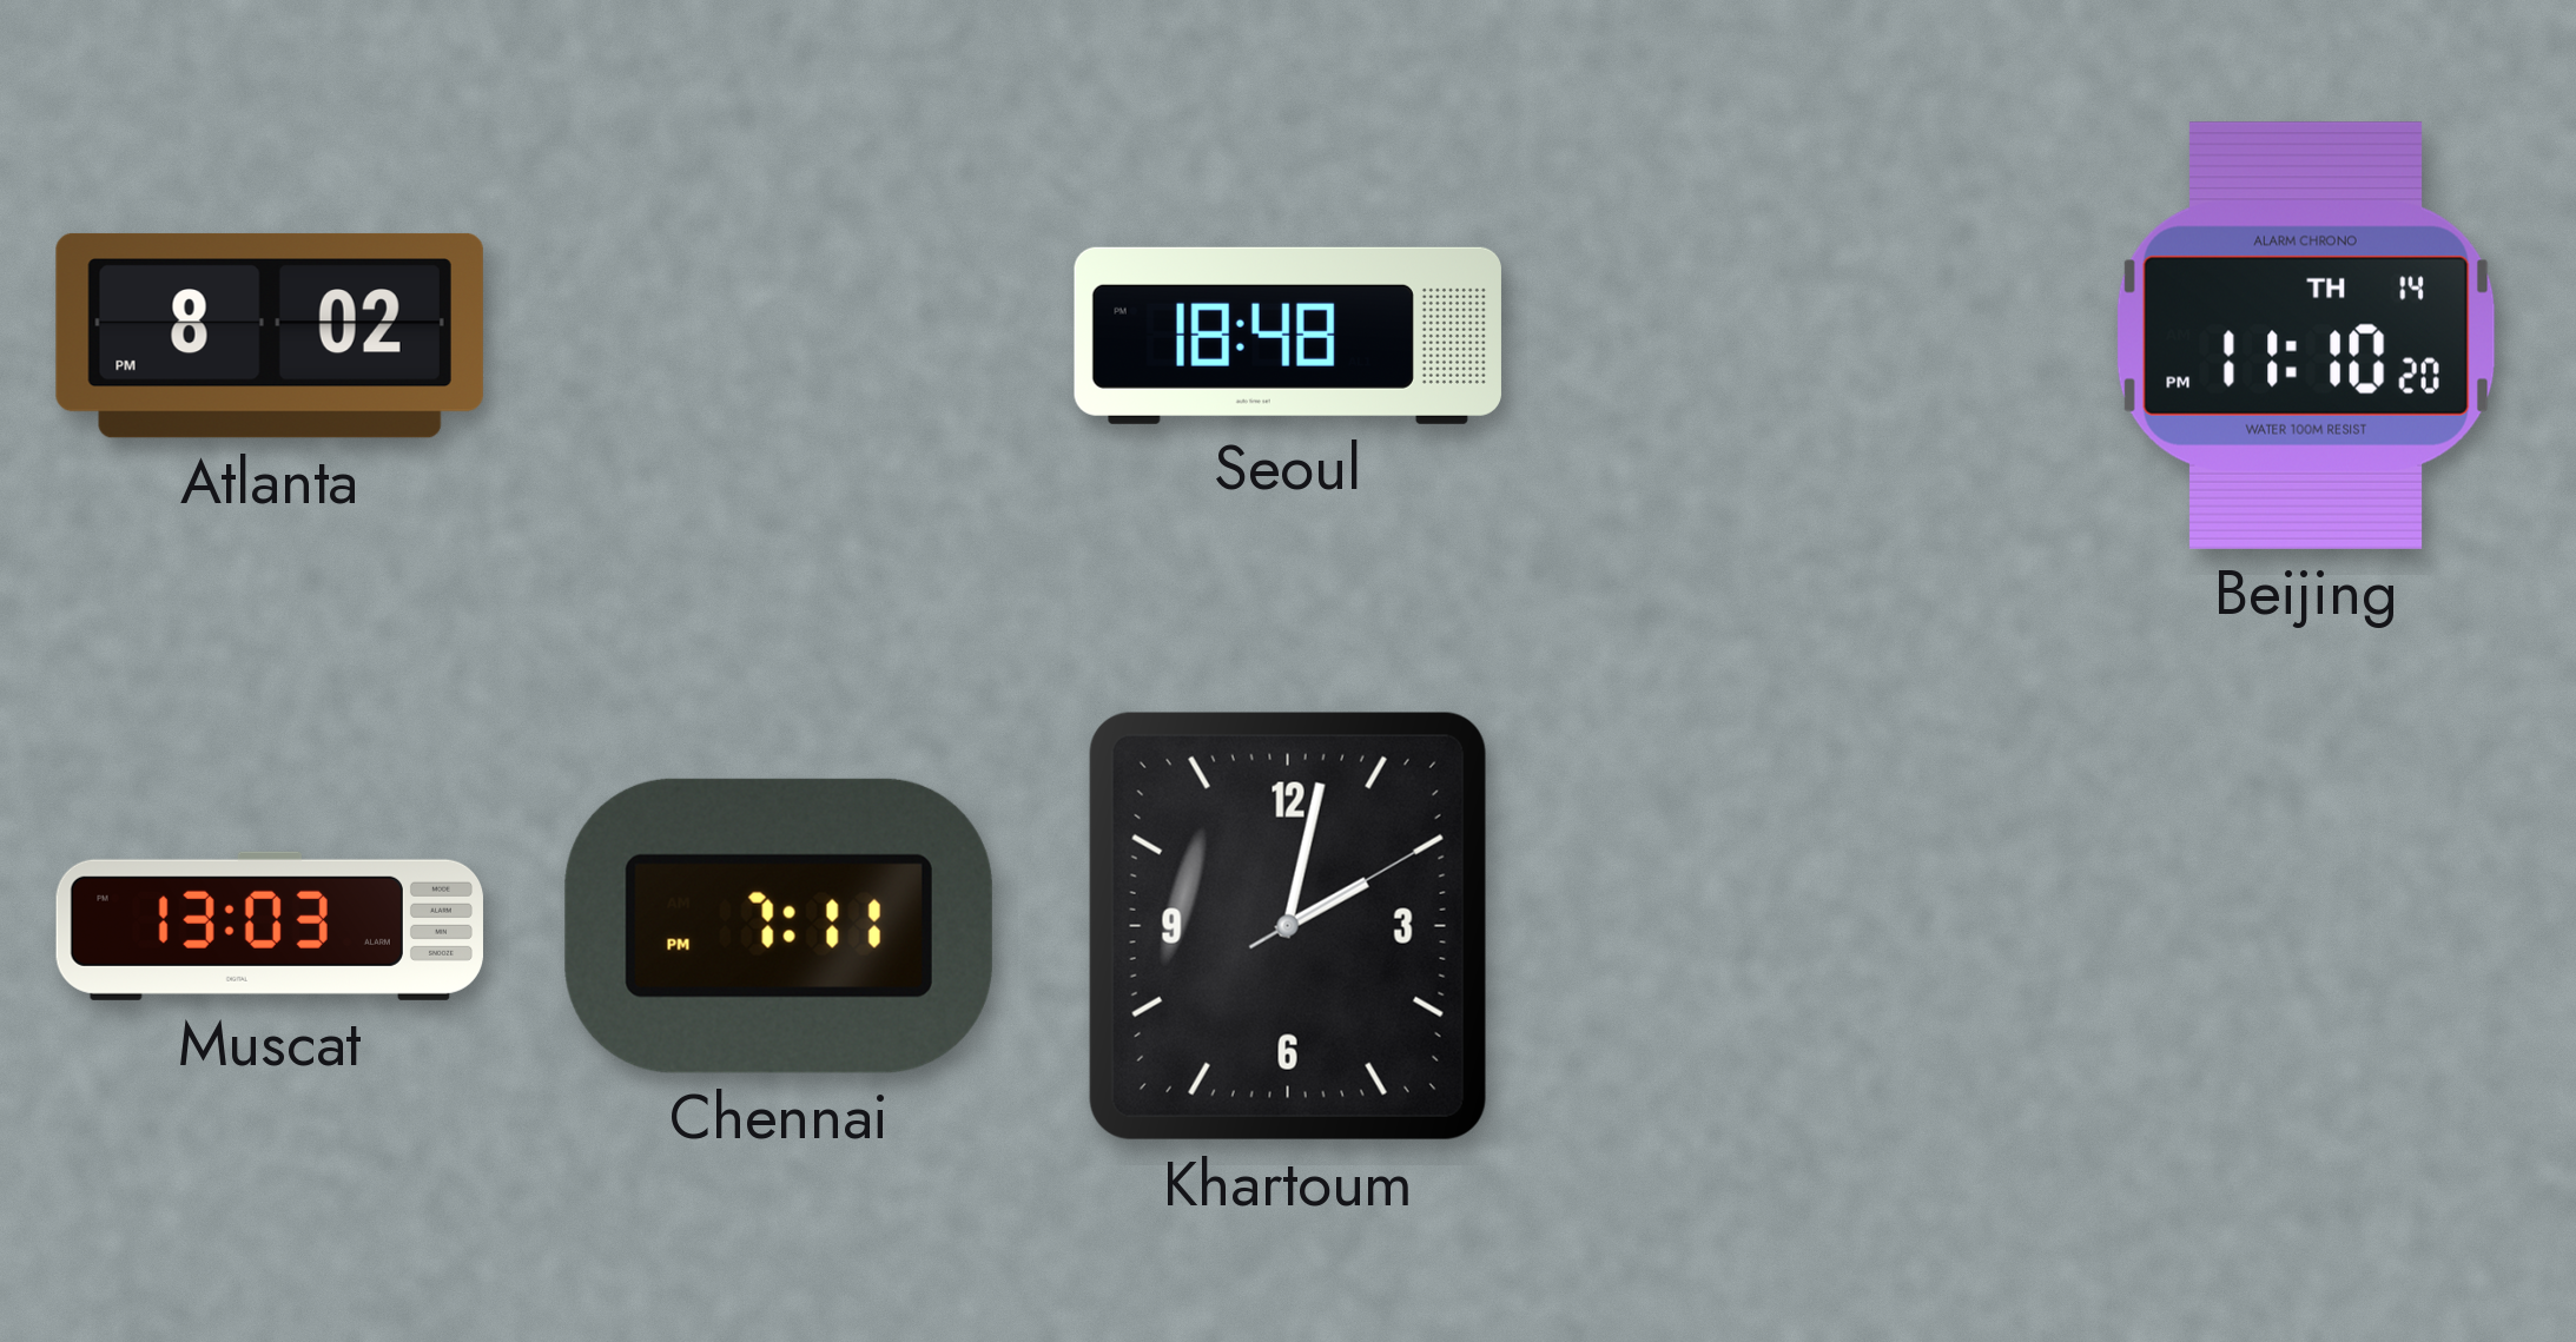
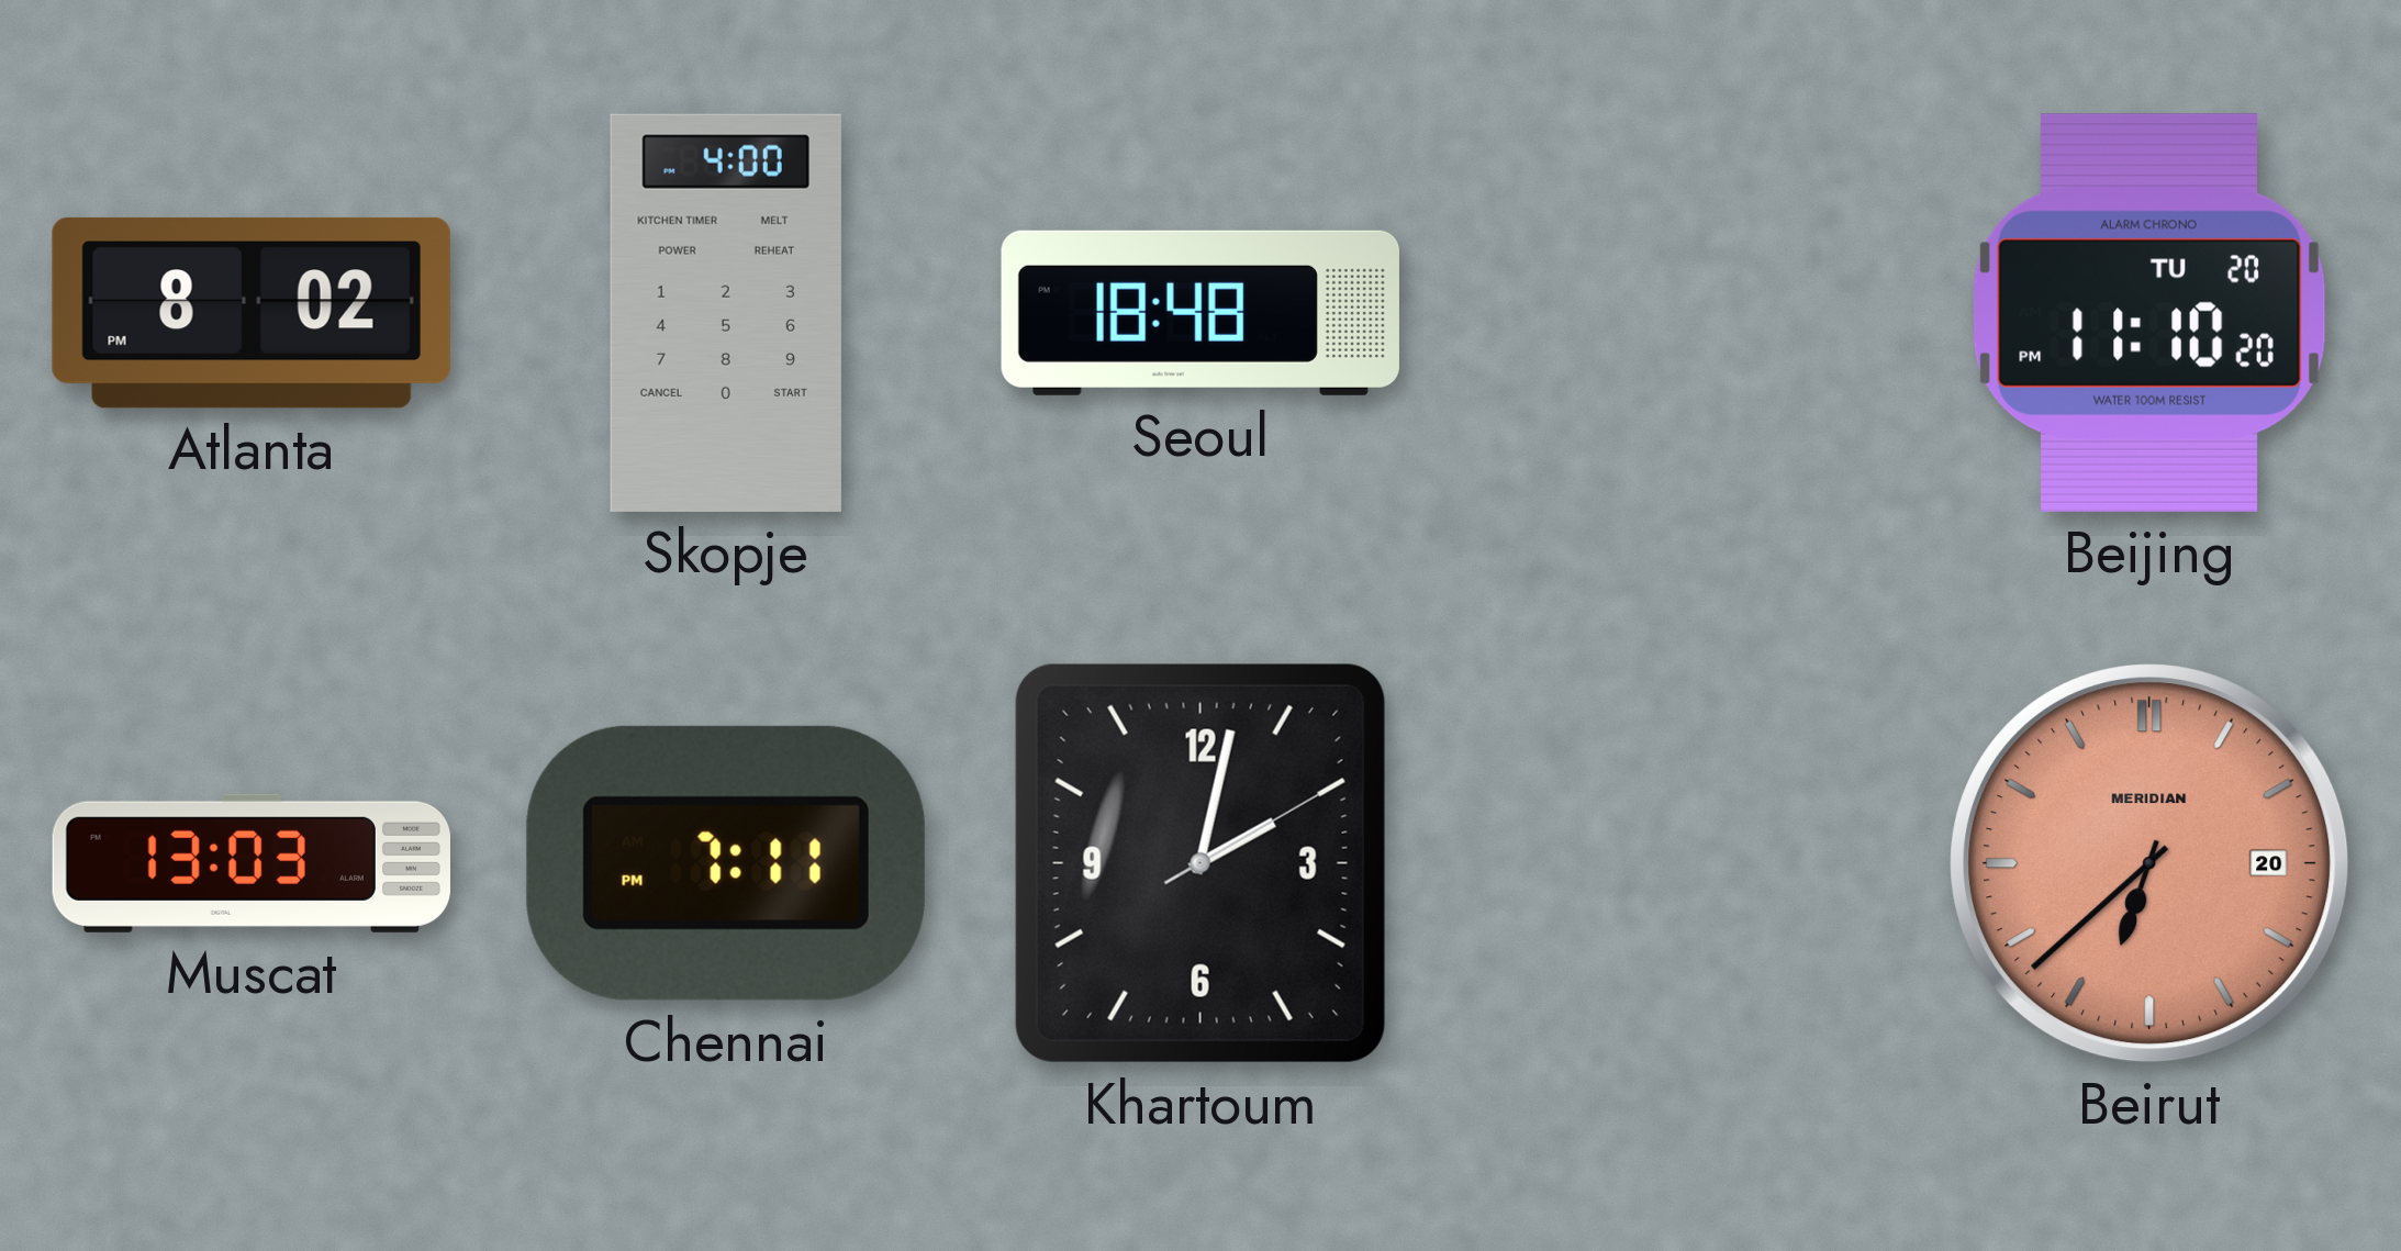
Skopje: none -> 4:00
Beijing date: TH 14 -> TU 20
Beirut: none -> 6:38
